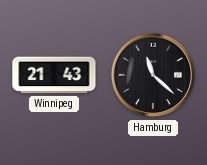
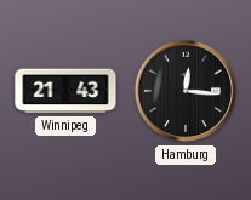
Hamburg: 11:22 -> 12:16
